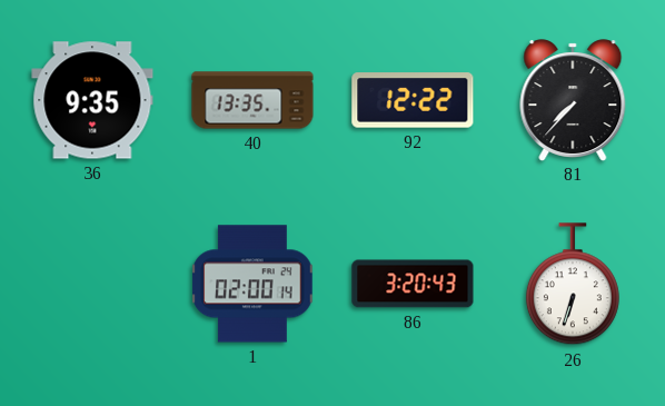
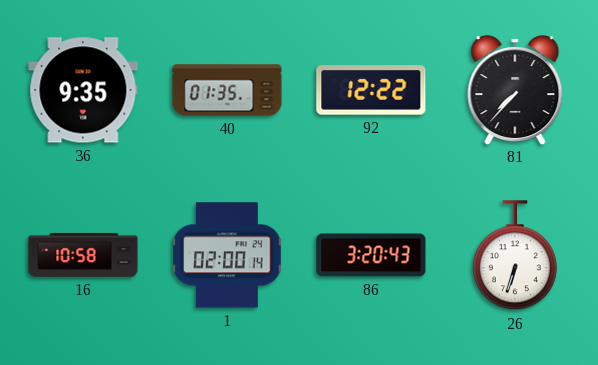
40: 13:35 -> 01:35
16: none -> 10:58
